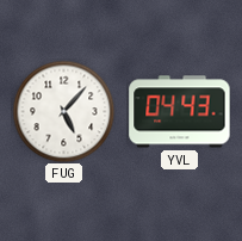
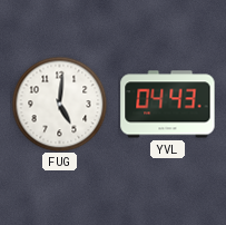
FUG: 5:07 -> 5:01
